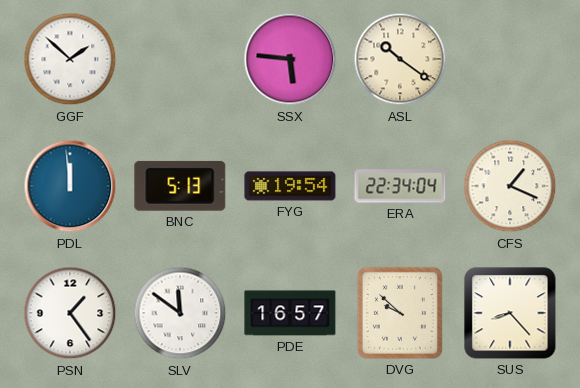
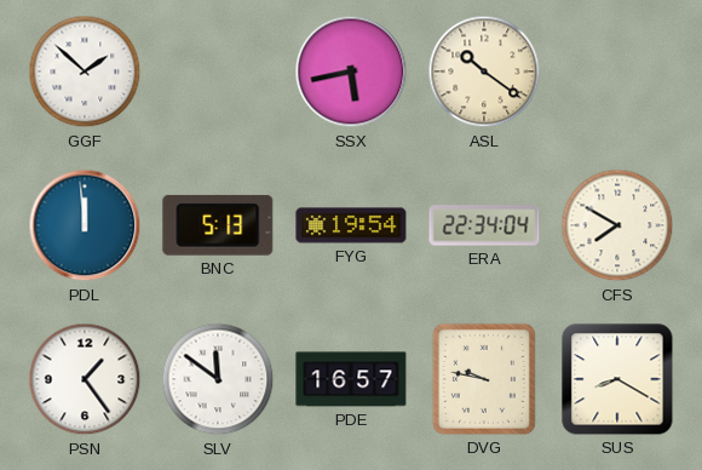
SSX: 5:46 -> 5:43
CFS: 1:19 -> 7:50
DVG: 9:52 -> 9:47
SUS: 8:23 -> 8:20
